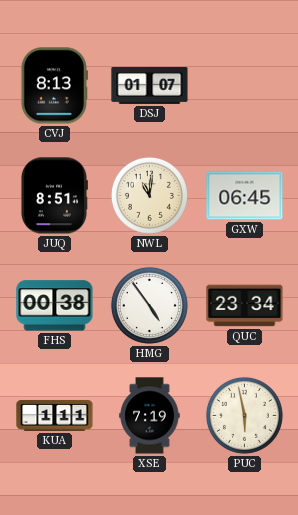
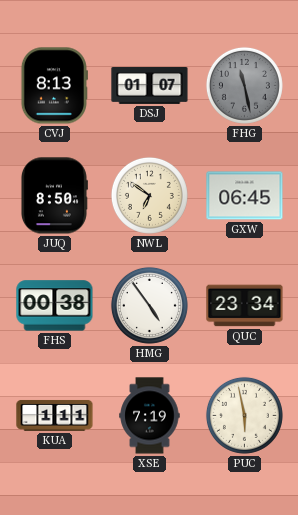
FHG: none -> 11:28
JUQ: 8:51 -> 8:50
NWL: 11:01 -> 6:51
